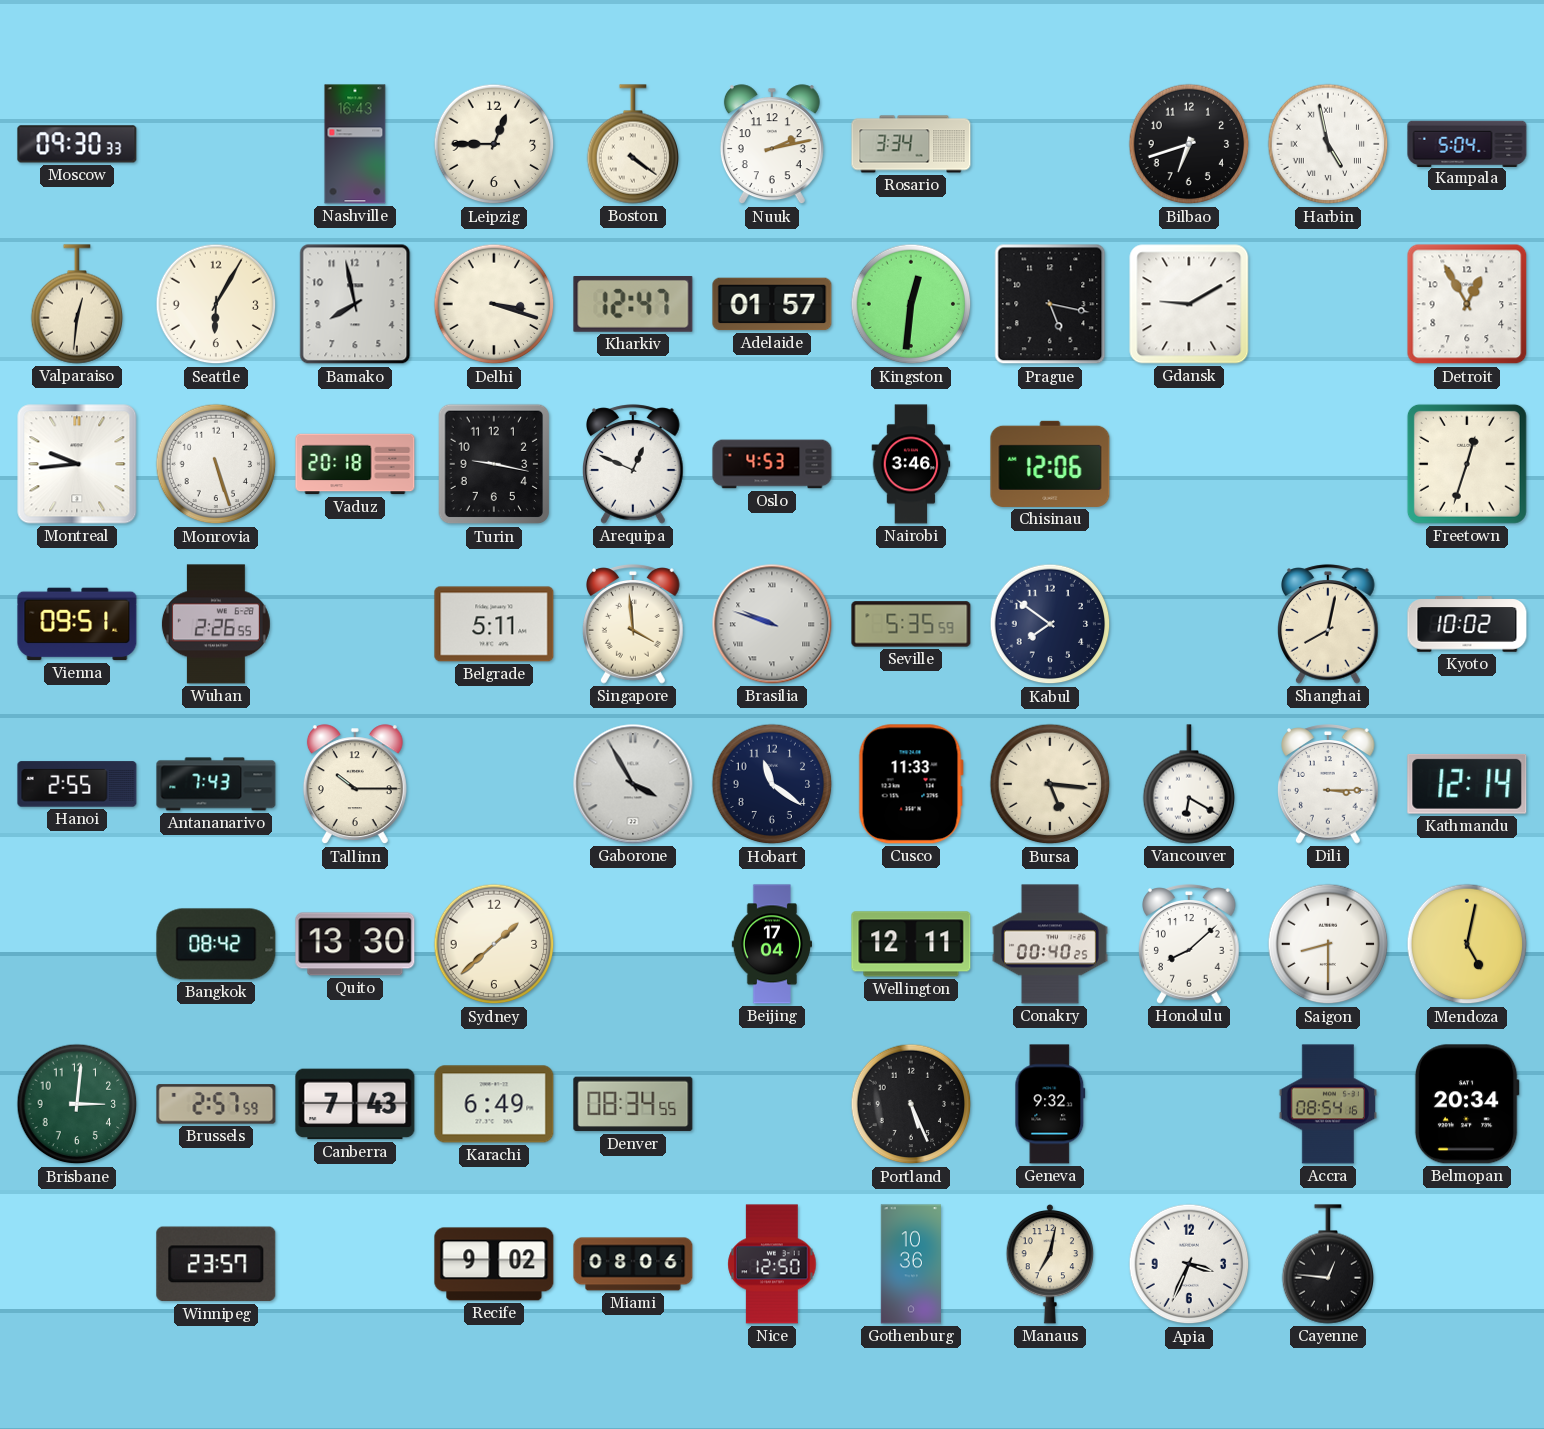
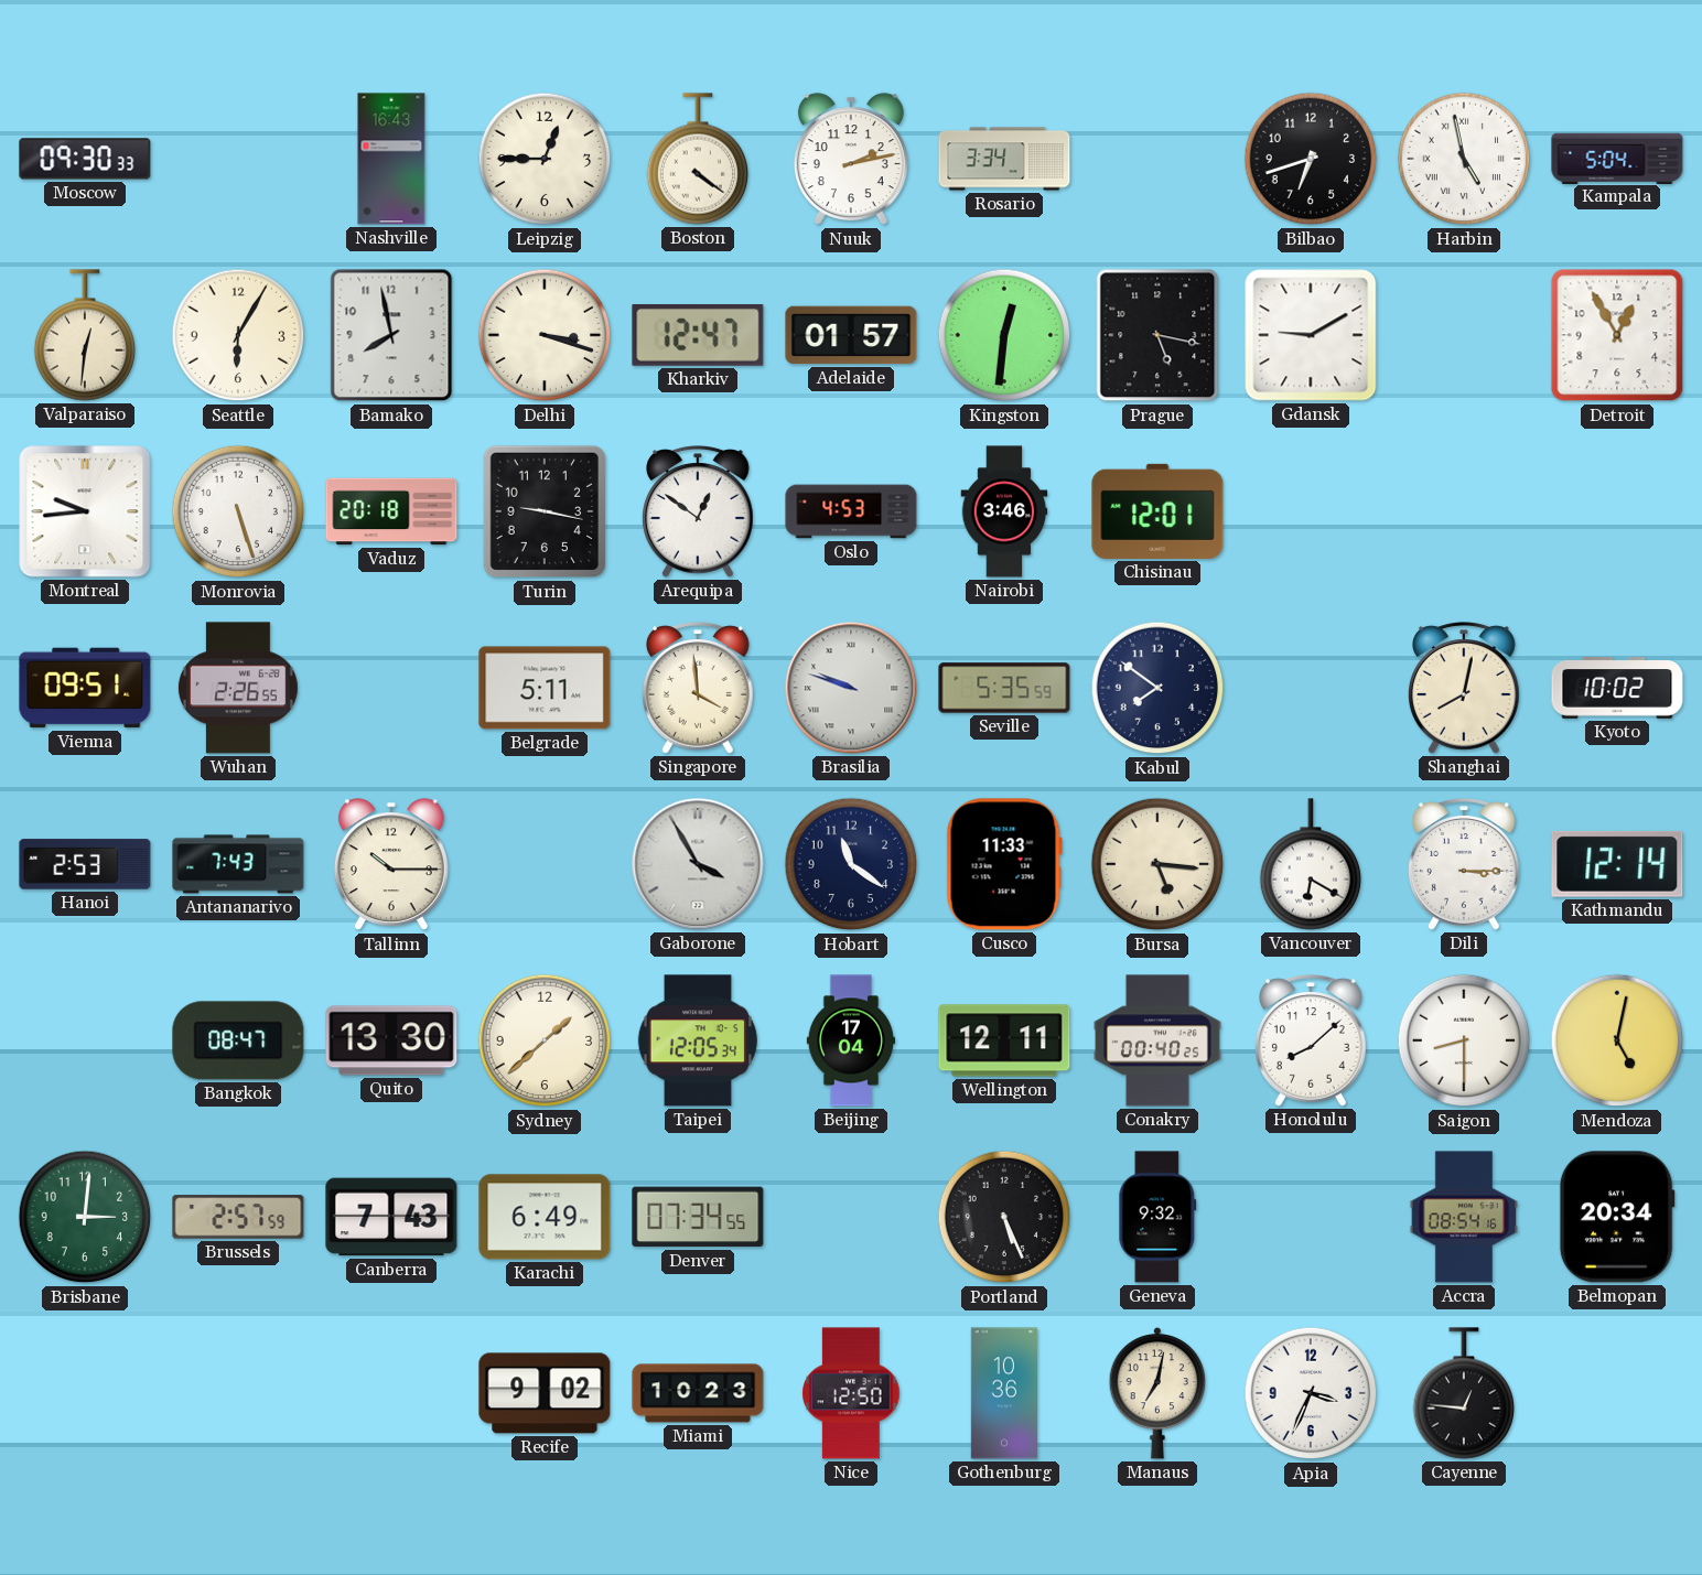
Arequipa: 12:49 -> 12:51
Chisinau: 12:06 -> 12:01
Freetown: 12:33 -> none
Hanoi: 2:55 -> 2:53
Bangkok: 08:42 -> 08:47
Taipei: none -> 12:05
Denver: 08:34 -> 07:34
Winnipeg: 23:57 -> none
Miami: 08:06 -> 10:23
